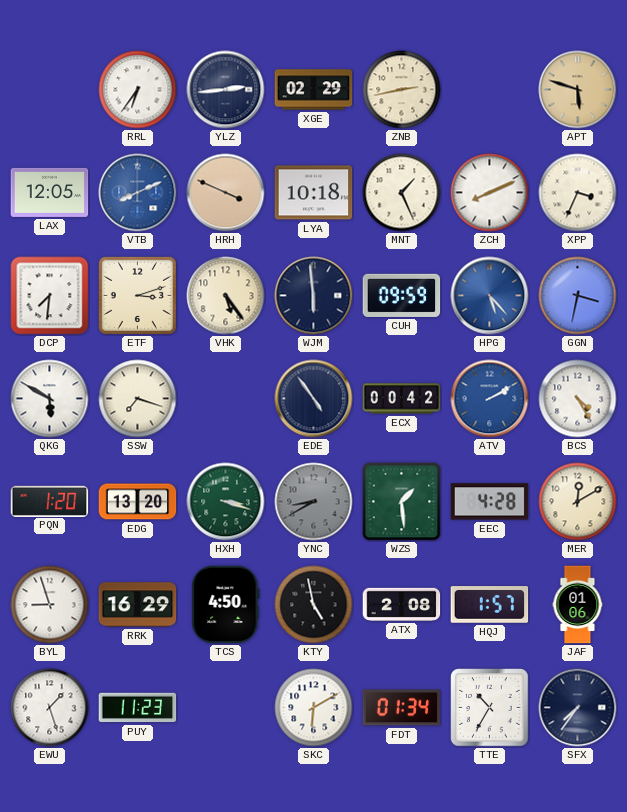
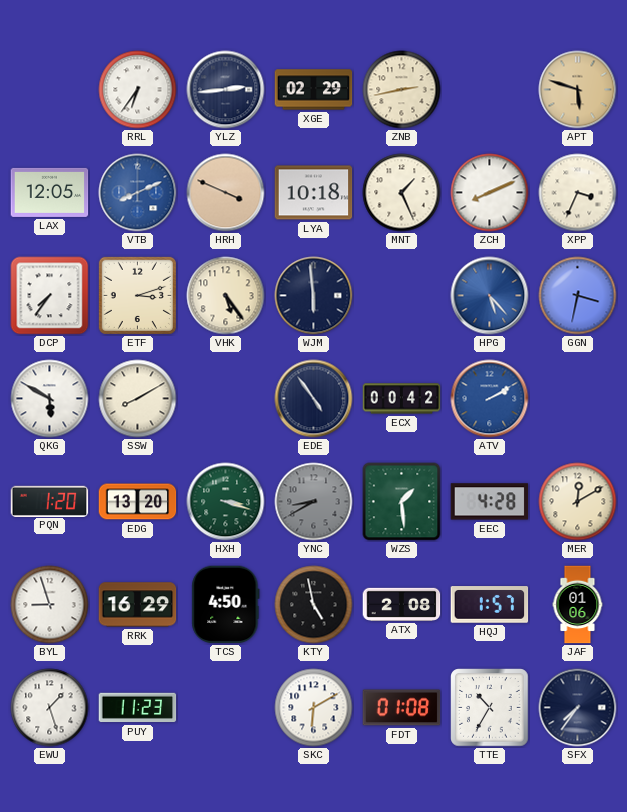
DCP: 7:31 -> 7:36
CUH: 09:59 -> none
SSW: 7:18 -> 8:10
BCS: 4:25 -> none
FDT: 01:34 -> 01:08
